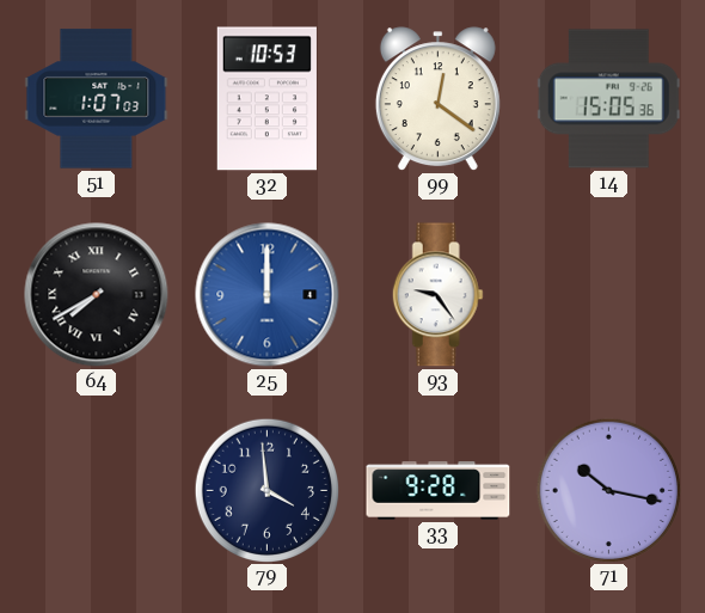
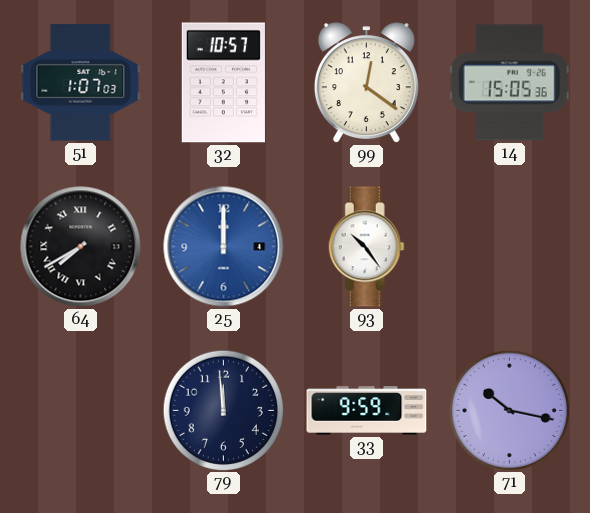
32: 10:53 -> 10:57
93: 9:24 -> 10:24
79: 3:59 -> 11:59
33: 9:28 -> 9:59
